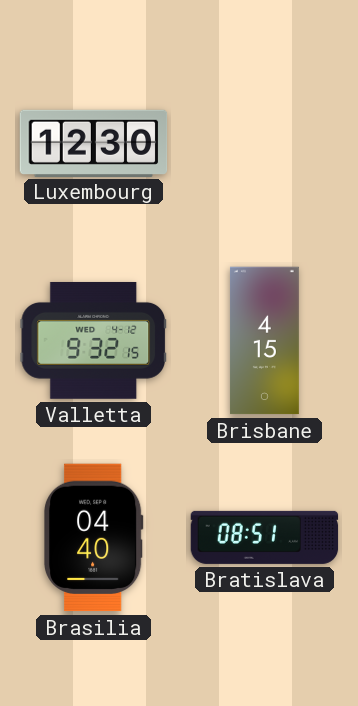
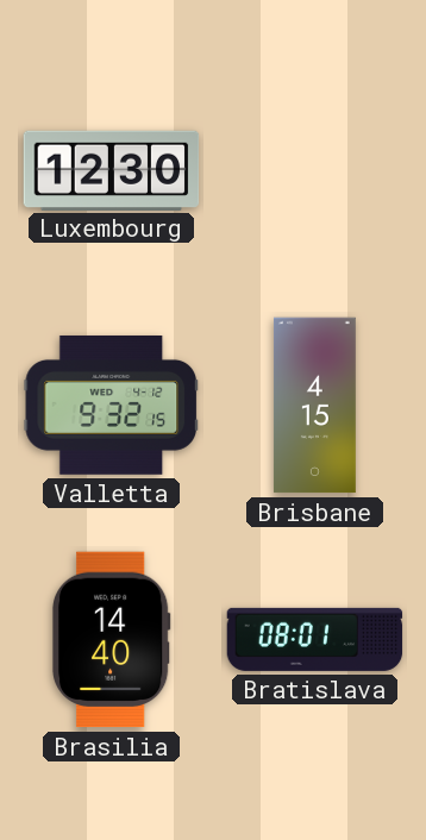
Brasilia: 04:40 -> 14:40
Bratislava: 08:51 -> 08:01
